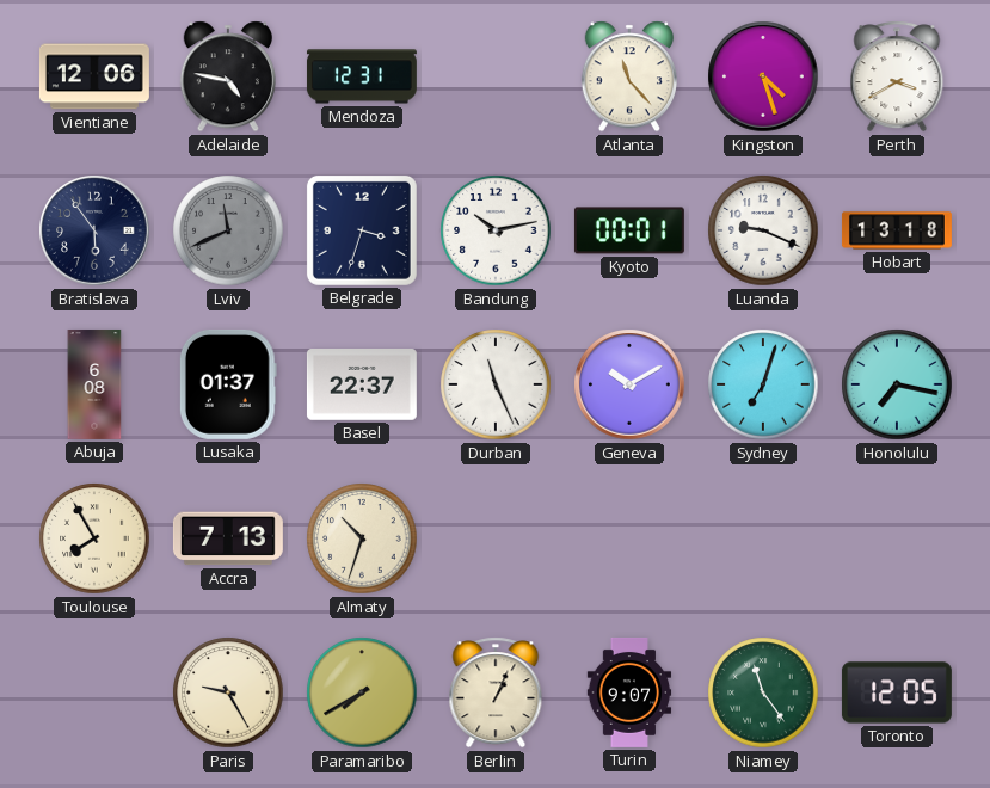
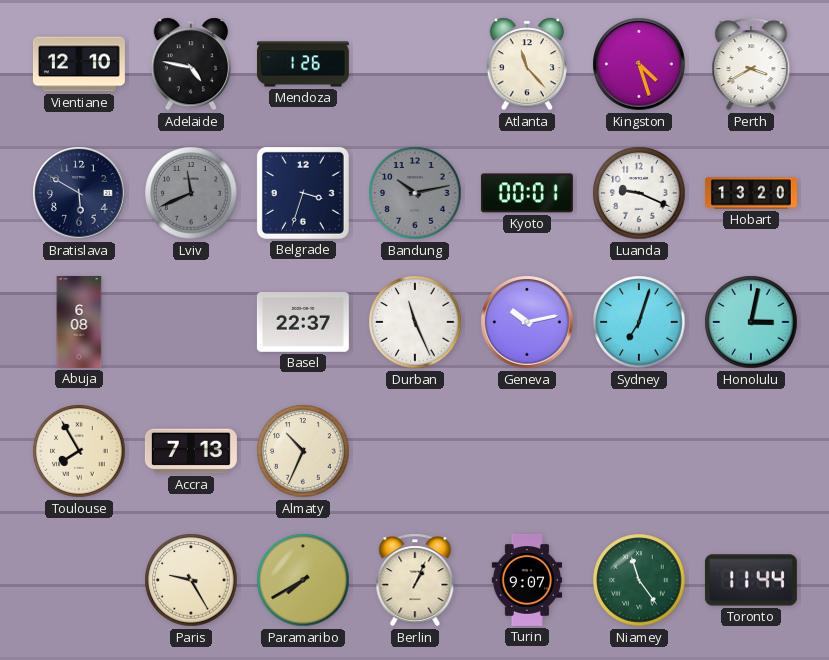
Vientiane: 12:06 -> 12:10
Mendoza: 12:31 -> 1:26
Bratislava: 5:54 -> 5:50
Bandung dial: white -> grey
Hobart: 13:18 -> 13:20
Lusaka: 01:37 -> none
Geneva: 10:10 -> 10:13
Honolulu: 7:17 -> 3:02
Almaty: 10:33 -> 10:34
Toronto: 12:05 -> 11:44
